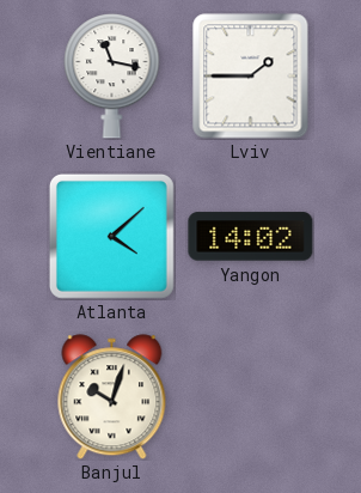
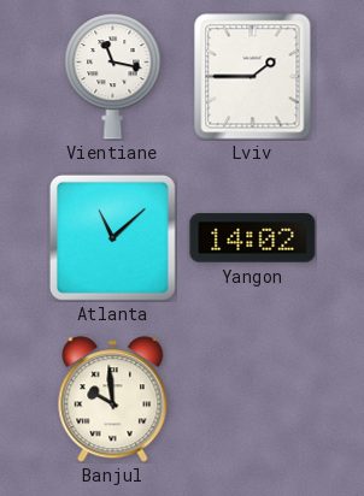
Atlanta: 4:08 -> 11:08
Banjul: 10:03 -> 9:59
